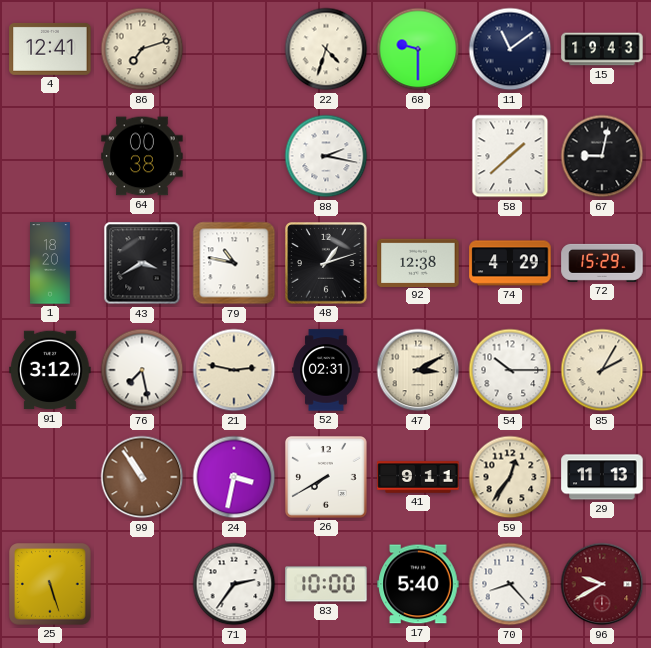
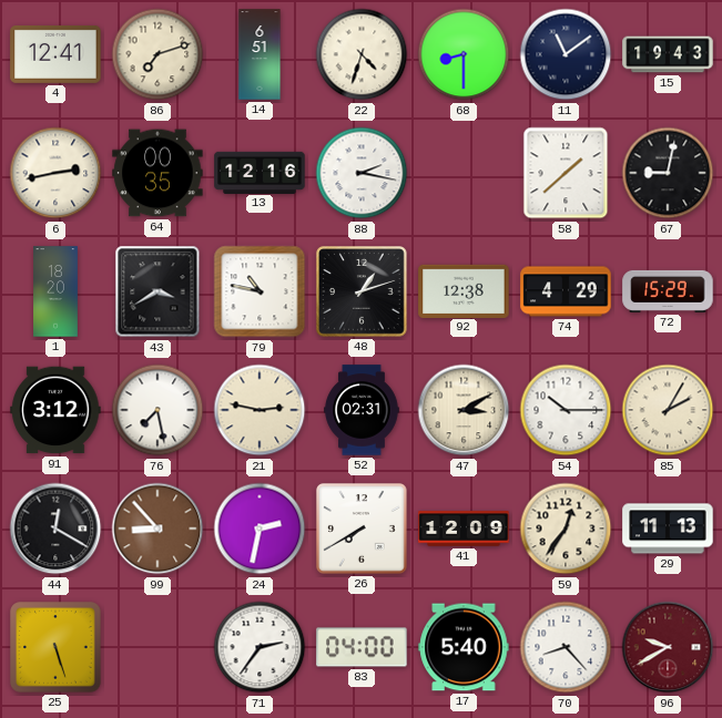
14: none -> 6:51
68: 9:30 -> 8:30
6: none -> 2:43
64: 00:38 -> 00:35
13: none -> 12:16
44: none -> 12:20
99: 10:54 -> 8:53
24: 3:32 -> 2:32
41: 9:11 -> 12:09
83: 10:00 -> 04:00
